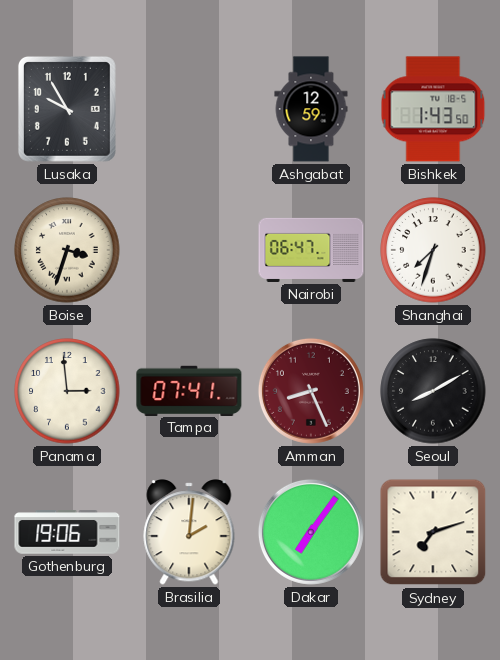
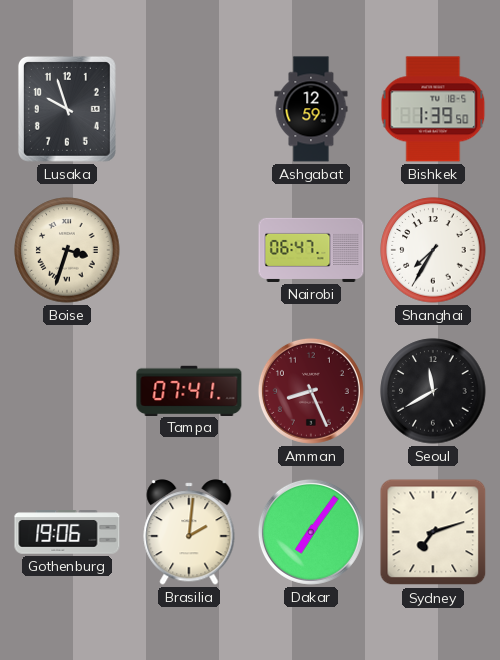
Lusaka: 9:55 -> 9:57
Bishkek: 1:43 -> 1:39
Shanghai: 7:33 -> 7:35
Panama: 2:59 -> none
Seoul: 8:10 -> 11:40
